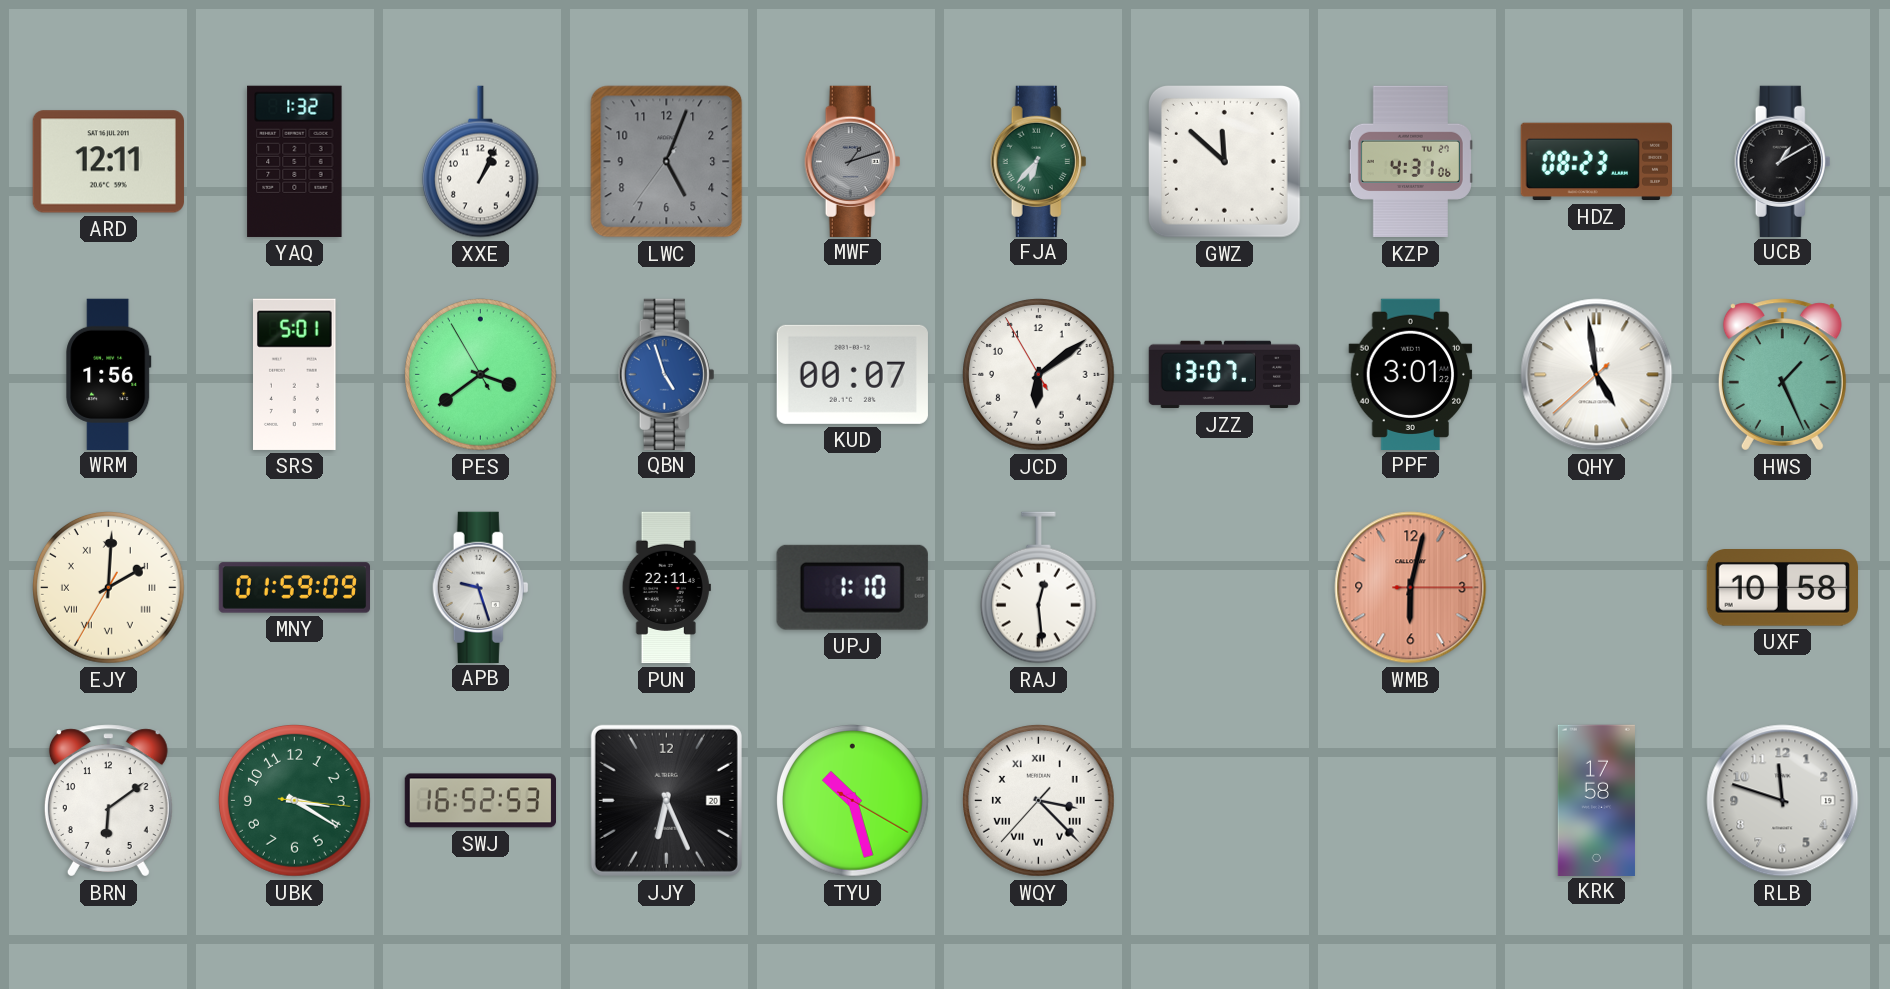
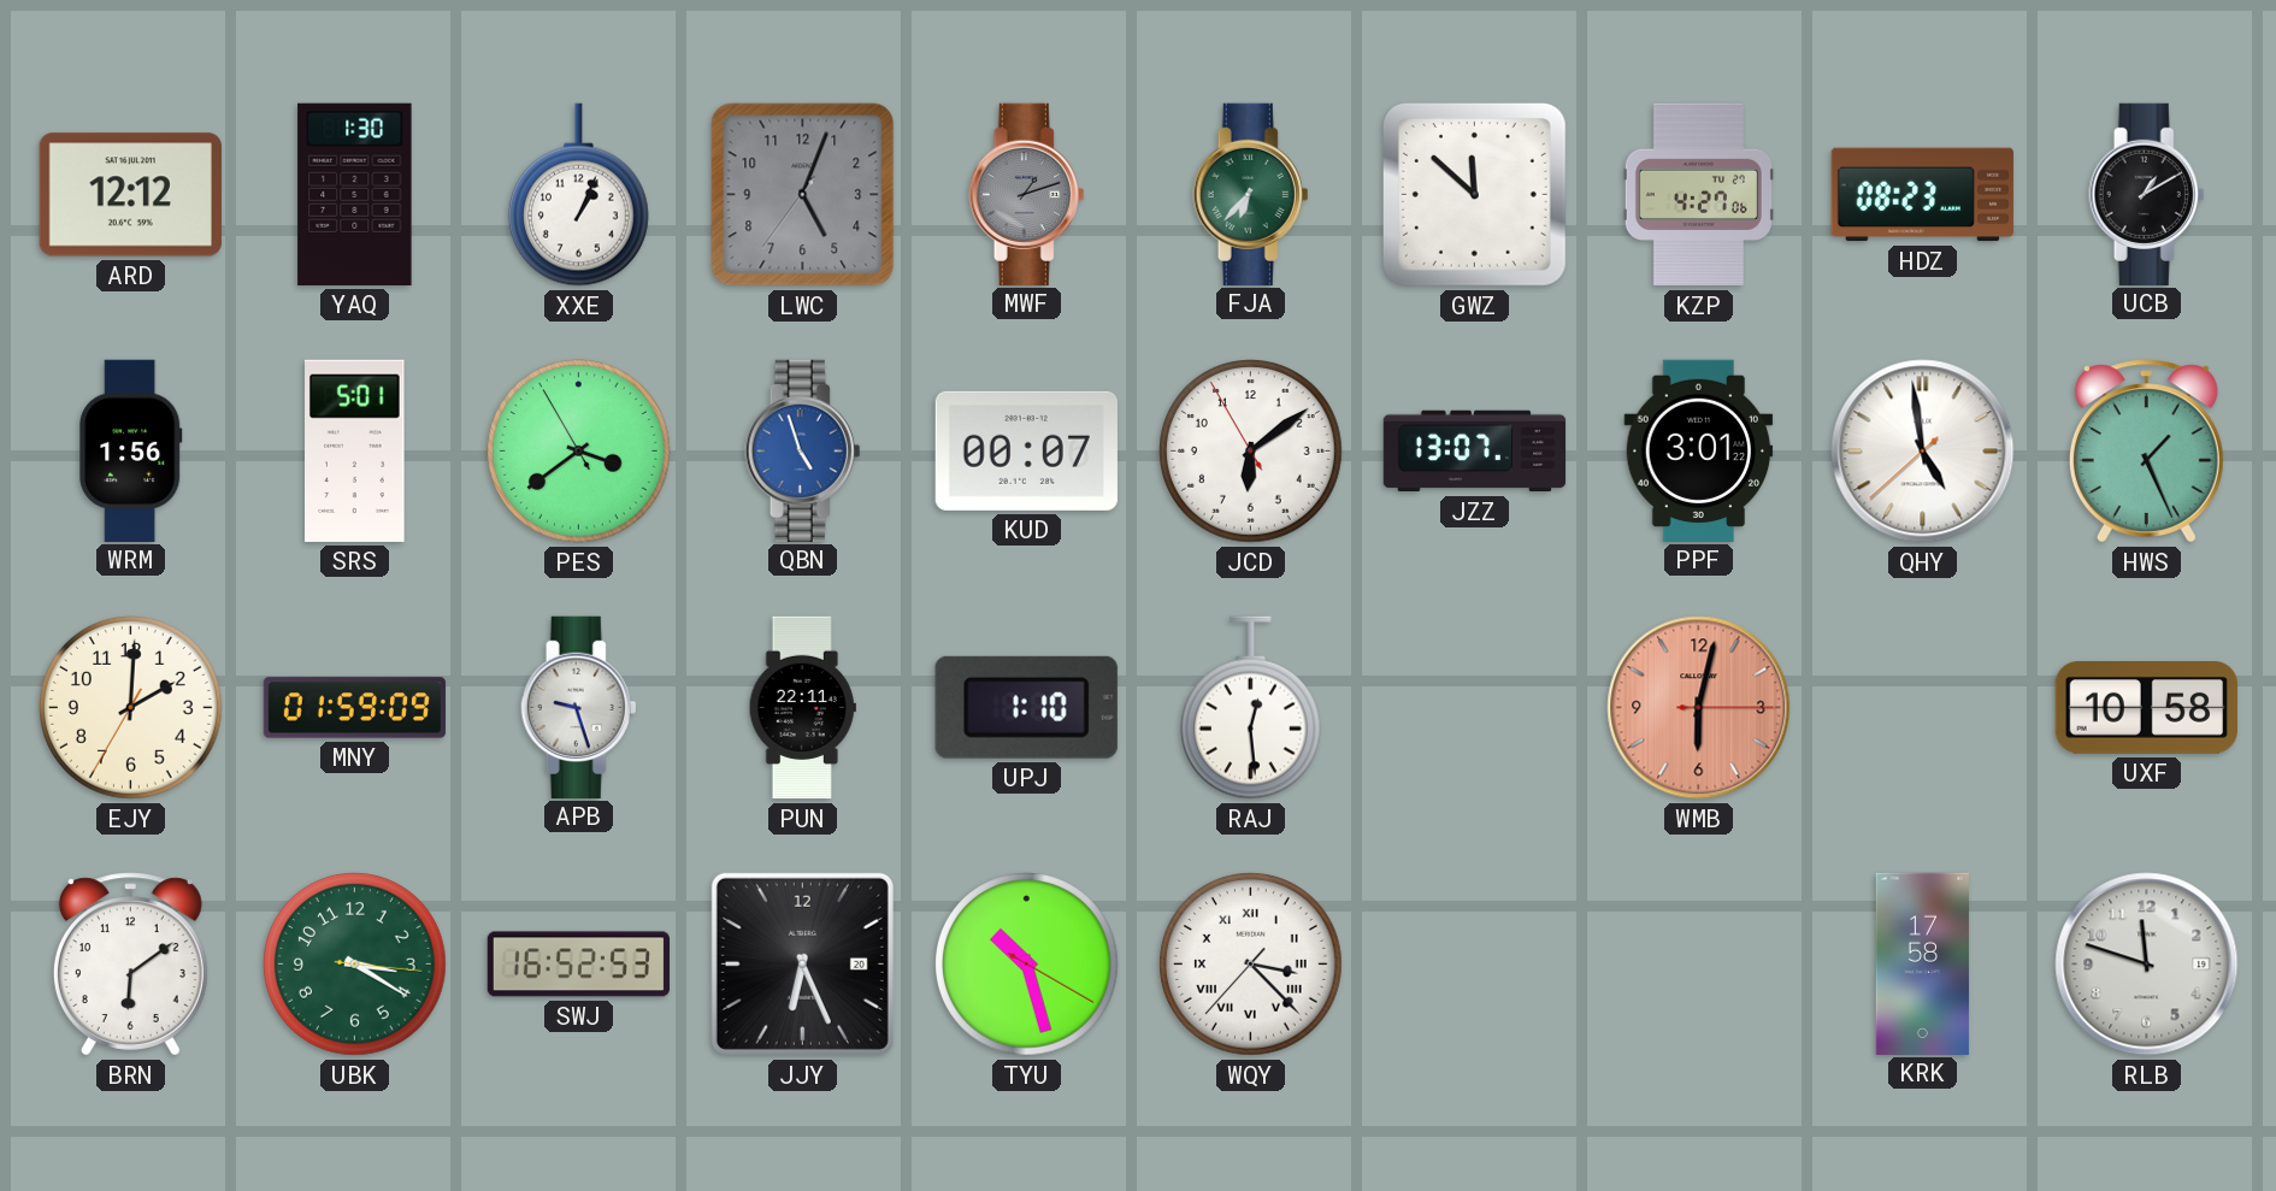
ARD: 12:11 -> 12:12
YAQ: 1:32 -> 1:30
KZP: 4:31 -> 4:27
EJY numerals: Roman -> Arabic
